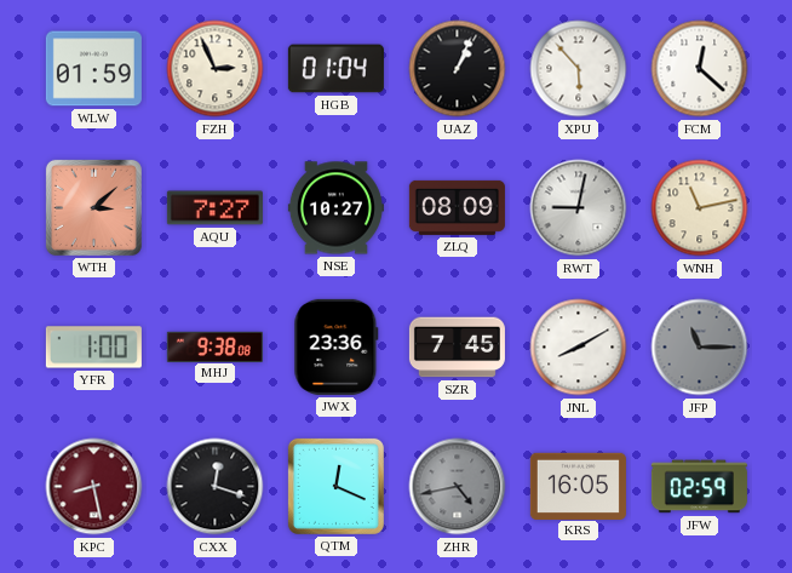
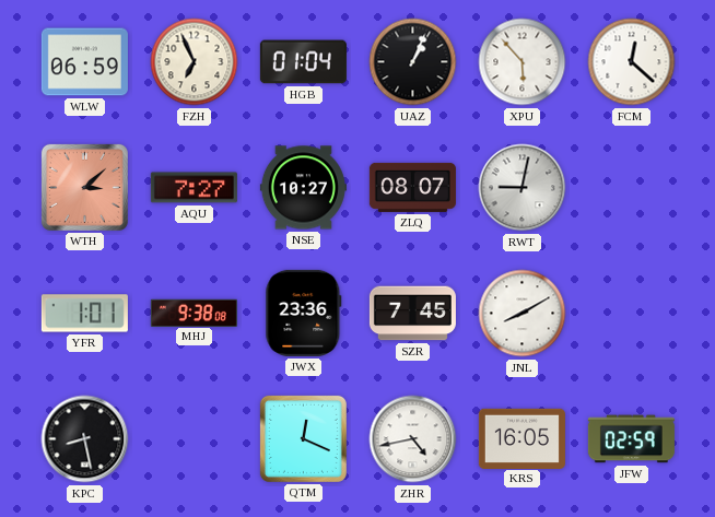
WLW: 01:59 -> 06:59
FZH: 2:56 -> 6:56
ZLQ: 08:09 -> 08:07
WNH: 11:13 -> none
YFR: 1:00 -> 1:01
JFP: 11:15 -> none
KPC dial: burgundy -> black
CXX: 12:18 -> none
ZHR dial: grey -> white
